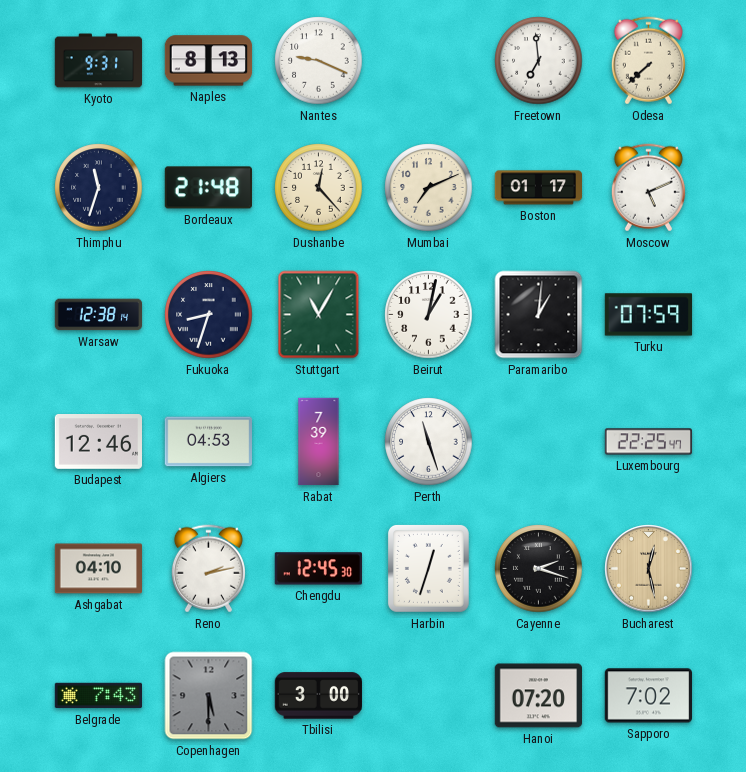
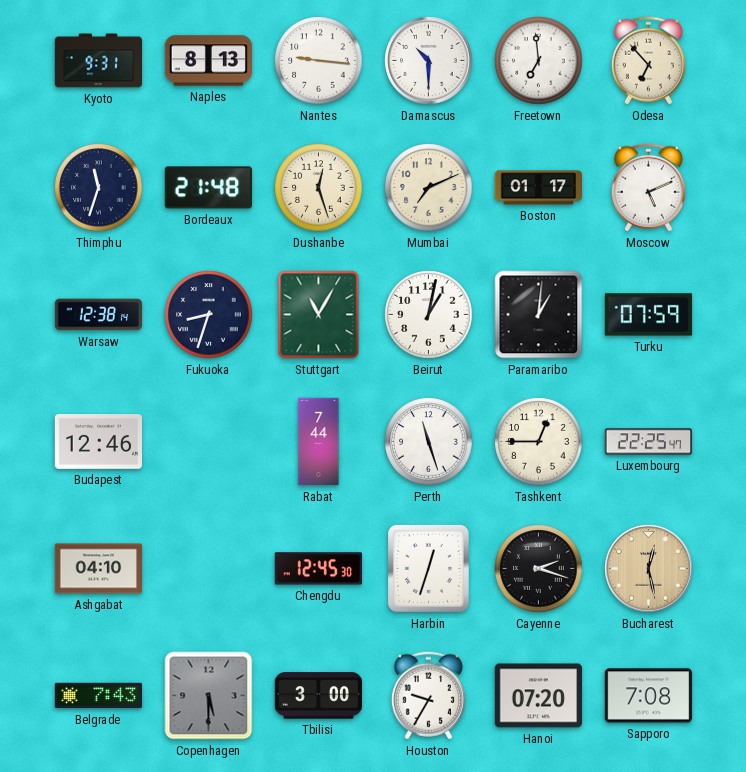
Nantes: 9:19 -> 9:16
Damascus: none -> 10:30
Odesa: 7:38 -> 6:53
Dushanbe: 12:23 -> 12:27
Algiers: 04:53 -> none
Rabat: 7:39 -> 7:44
Tashkent: none -> 12:45
Reno: 2:13 -> none
Houston: none -> 9:35
Sapporo: 7:02 -> 7:08
